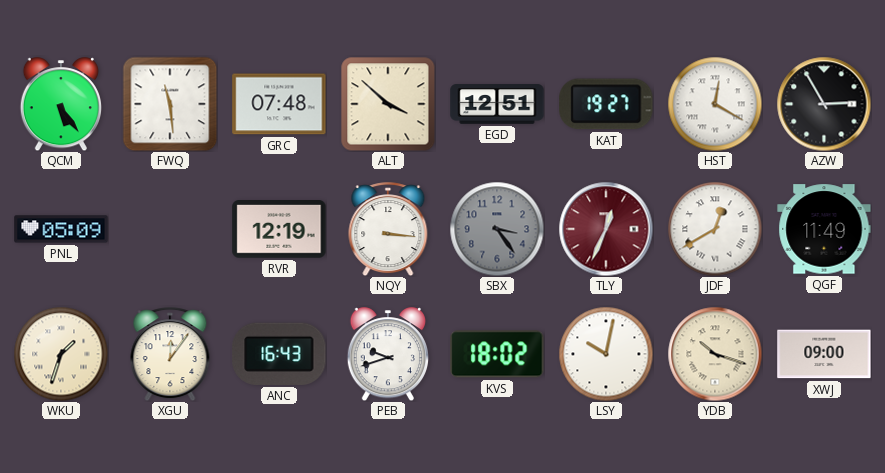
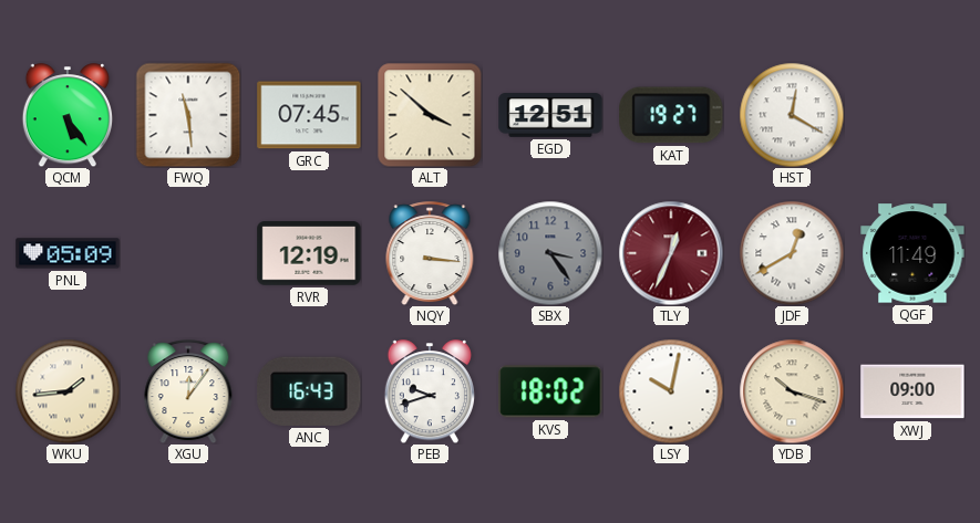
GRC: 07:48 -> 07:45
AZW: 2:55 -> none
WKU: 1:33 -> 1:44
